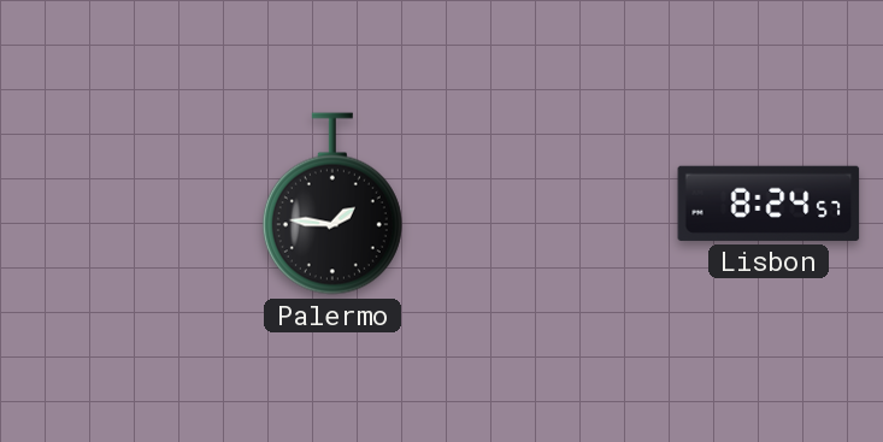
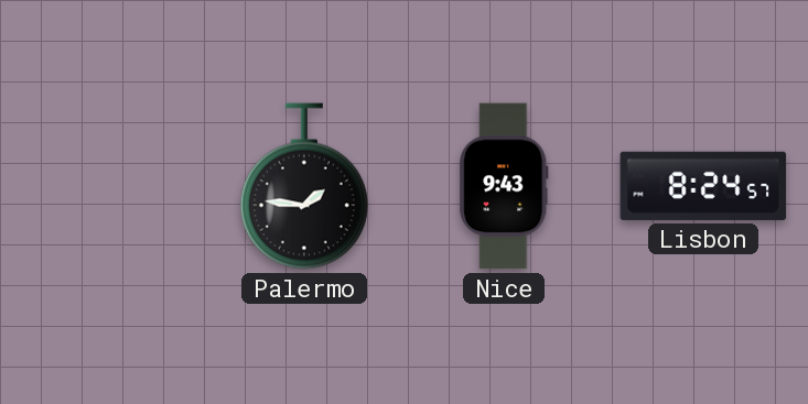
Nice: none -> 9:43
